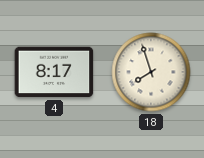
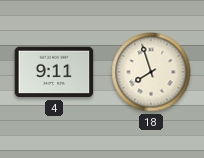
4: 8:17 -> 9:11
